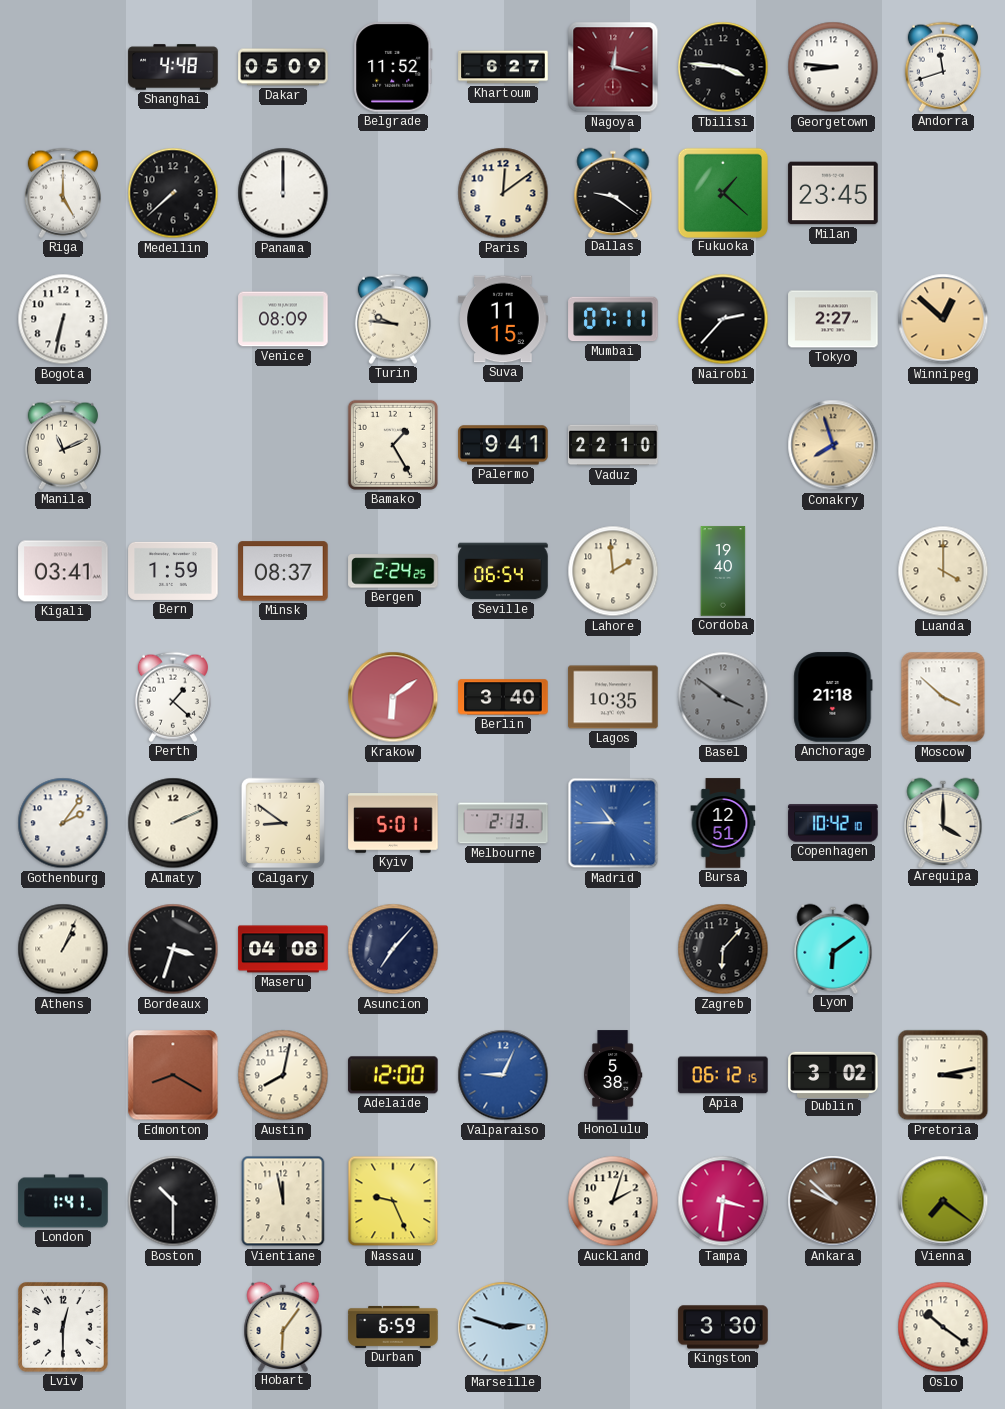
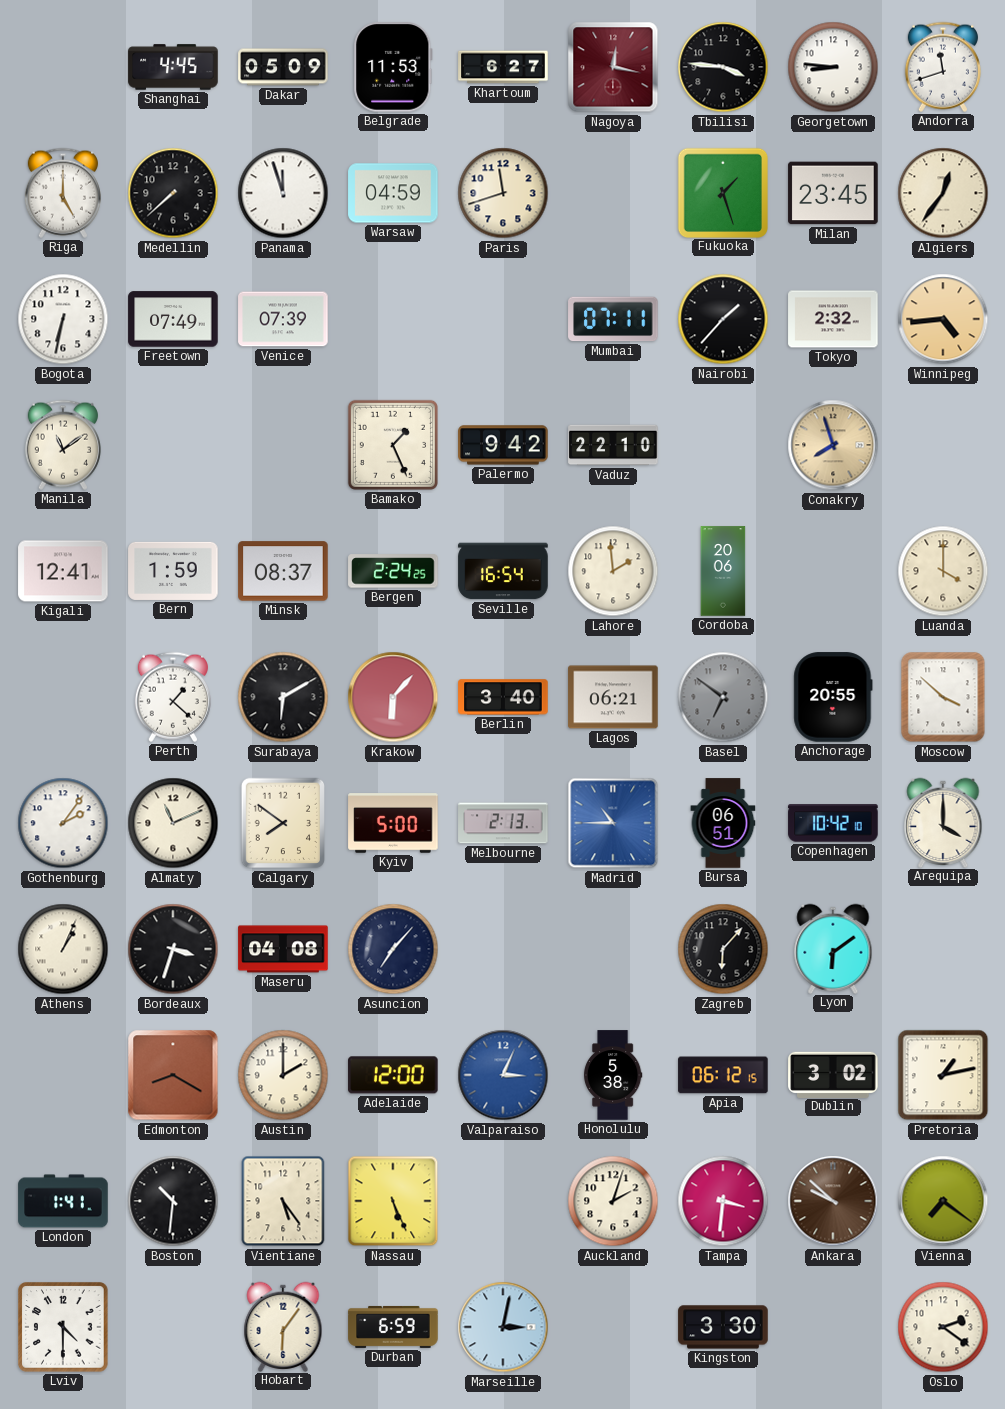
Shanghai: 4:48 -> 4:45
Belgrade: 11:52 -> 11:53
Panama: 12:00 -> 11:57
Warsaw: none -> 04:59
Paris: 12:09 -> 11:42
Dallas: 9:21 -> none
Fukuoka: 1:22 -> 1:27
Algiers: none -> 12:36
Freetown: none -> 07:49
Venice: 08:09 -> 07:39
Turin: 9:46 -> none
Suva: 11:15 -> none
Nairobi: 2:37 -> 1:37
Tokyo: 2:27 -> 2:32
Winnipeg: 12:52 -> 4:44
Manila: 11:11 -> 11:09
Bamako: 1:25 -> 1:26
Palermo: 9:41 -> 9:42
Kigali: 03:41 -> 12:41
Seville: 06:54 -> 16:54
Cordoba: 19:40 -> 20:06
Surabaya: none -> 6:10
Krakow: 6:09 -> 6:07
Lagos: 10:35 -> 06:21
Basel: 3:51 -> 6:51
Anchorage: 21:18 -> 20:55
Almaty: 2:11 -> 11:11
Calgary: 8:51 -> 7:51
Kyiv: 5:01 -> 5:00
Bursa: 12:51 -> 06:51
Austin: 8:02 -> 2:00
Valparaiso: 9:04 -> 3:04
Pretoria: 3:13 -> 1:13
Boston: 10:30 -> 10:31
Vientiane: 11:58 -> 5:24
Nassau: 9:26 -> 5:26
Lviv: 12:30 -> 4:30
Marseille: 2:48 -> 3:02
Oslo: 10:21 -> 2:21
